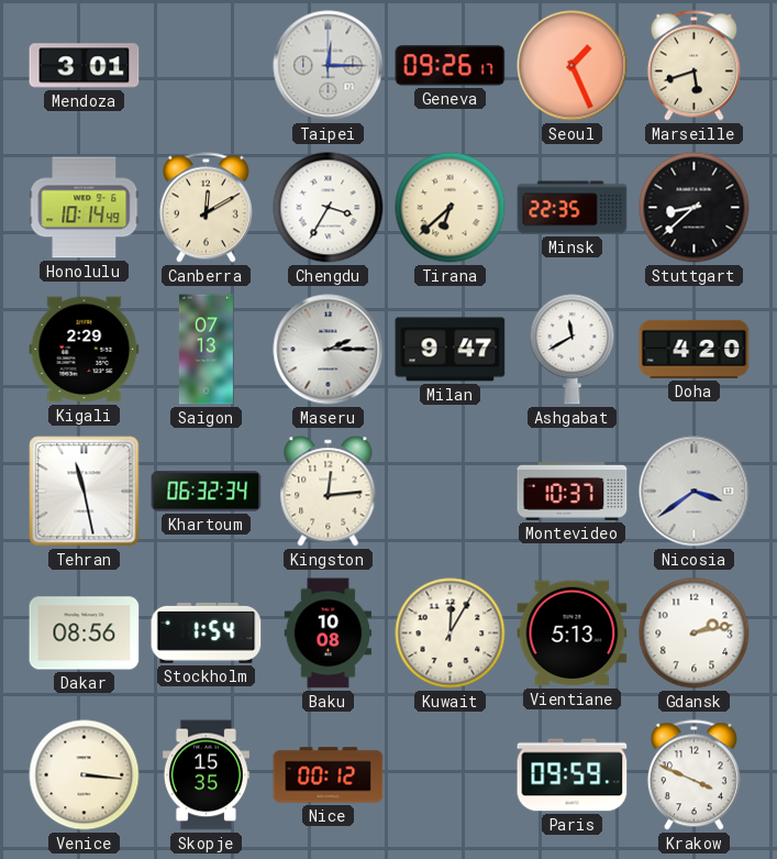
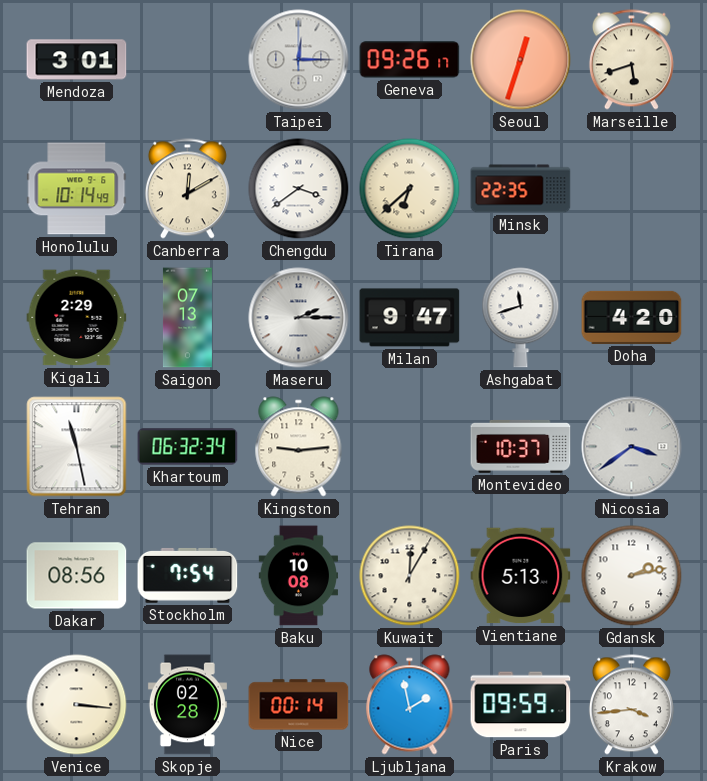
Seoul: 1:26 -> 12:33
Chengdu: 3:35 -> 3:39
Stuttgart: 8:38 -> none
Ashgabat: 11:40 -> 11:42
Kingston: 12:14 -> 9:14
Stockholm: 1:54 -> 7:54
Skopje: 15:35 -> 02:28
Nice: 00:12 -> 00:14
Ljubljana: none -> 1:58
Krakow: 3:49 -> 3:44
